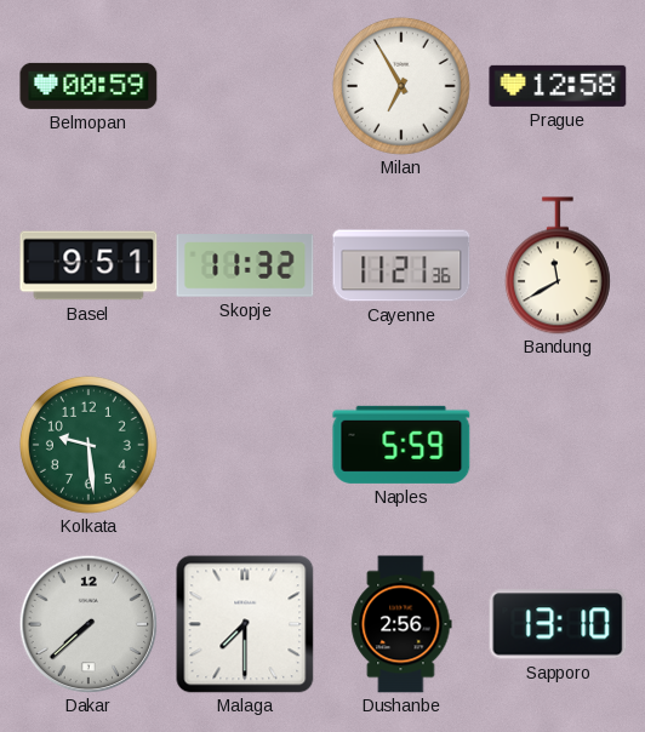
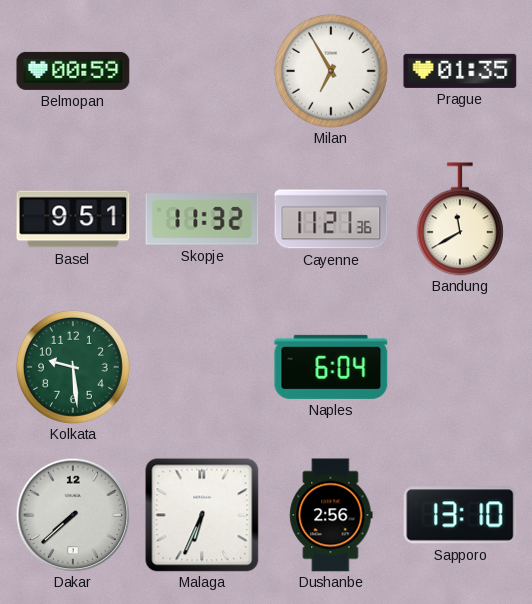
Prague: 12:58 -> 01:35
Naples: 5:59 -> 6:04
Malaga: 7:30 -> 6:34
